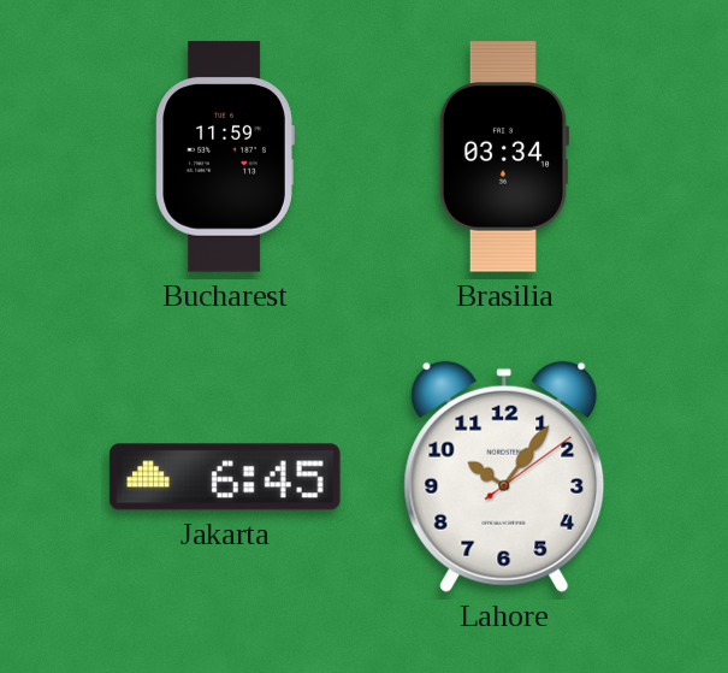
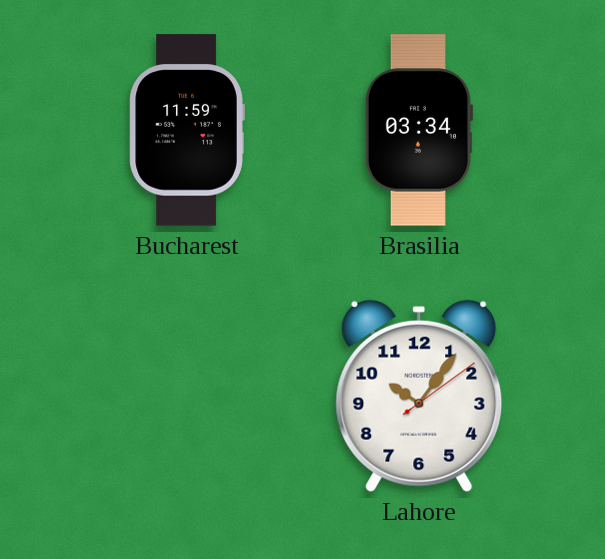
Jakarta: 6:45 -> none
